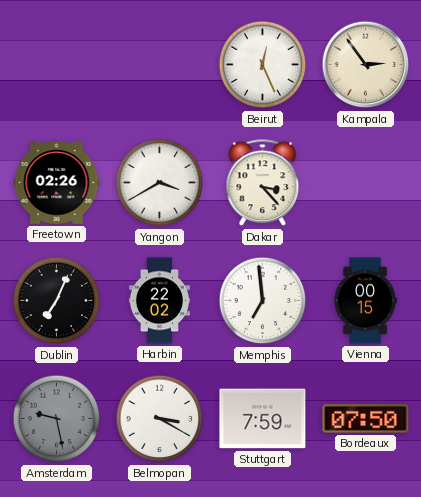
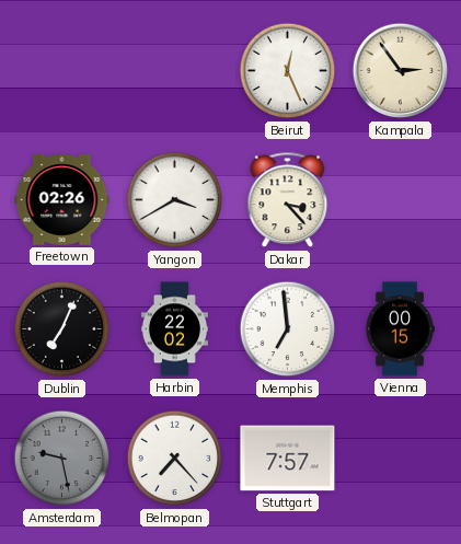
Belmopan: 3:20 -> 7:23
Stuttgart: 7:59 -> 7:57
Bordeaux: 07:50 -> none
